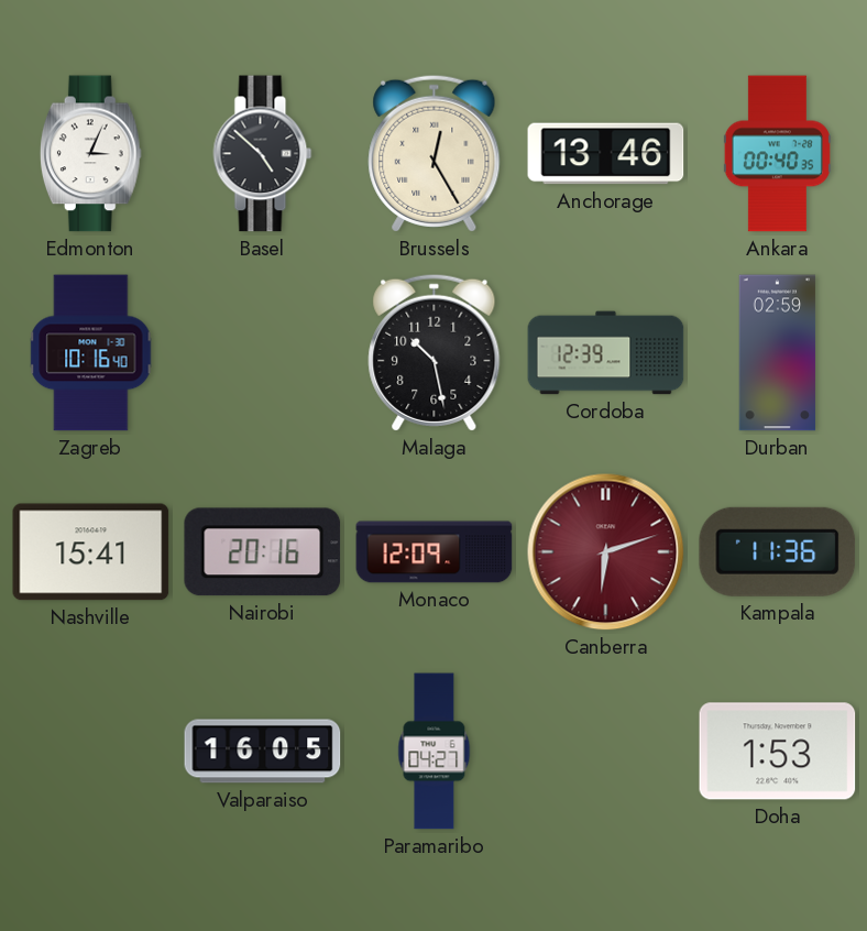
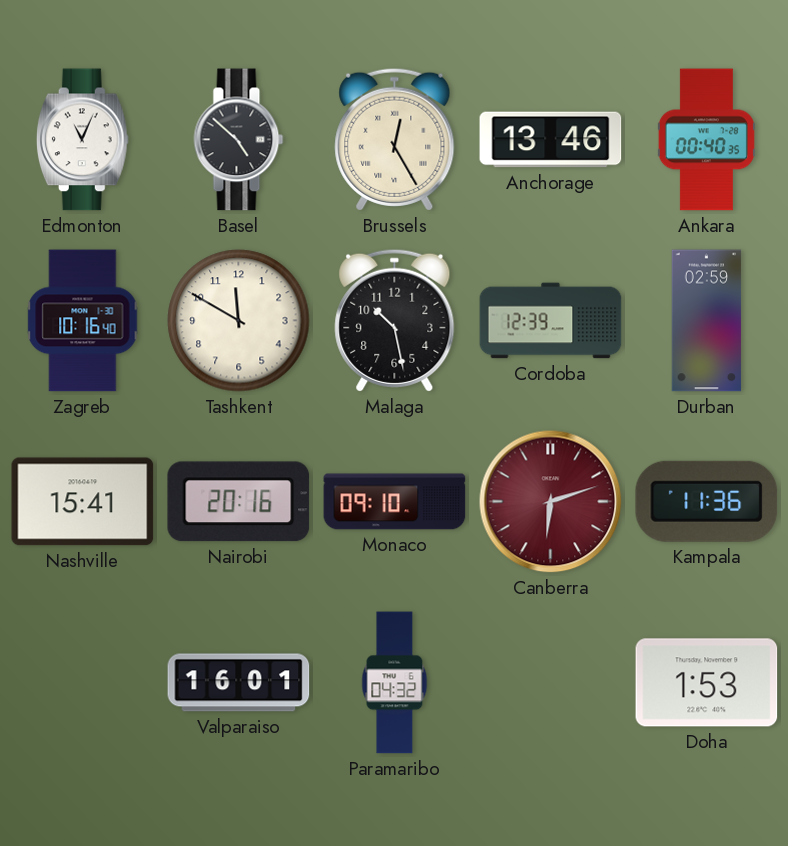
Edmonton: 3:04 -> 11:04
Tashkent: none -> 11:50
Monaco: 12:09 -> 09:10
Valparaiso: 16:05 -> 16:01
Paramaribo: 04:27 -> 04:32
